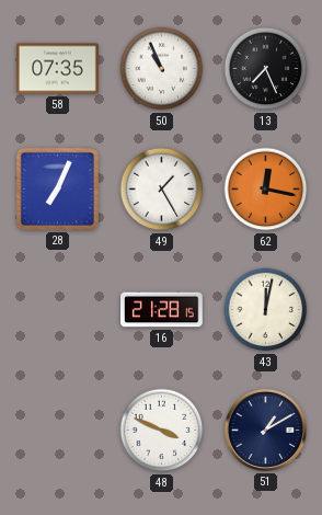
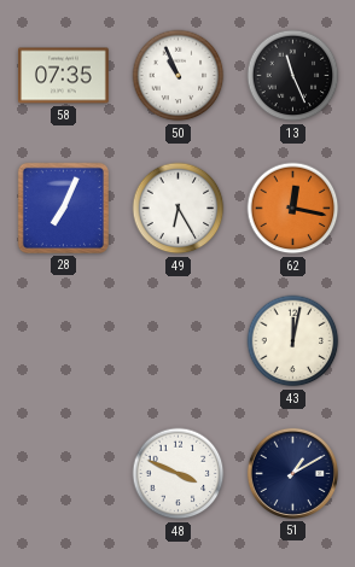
13: 7:26 -> 11:26
49: 1:25 -> 6:25
16: 21:28 -> none
